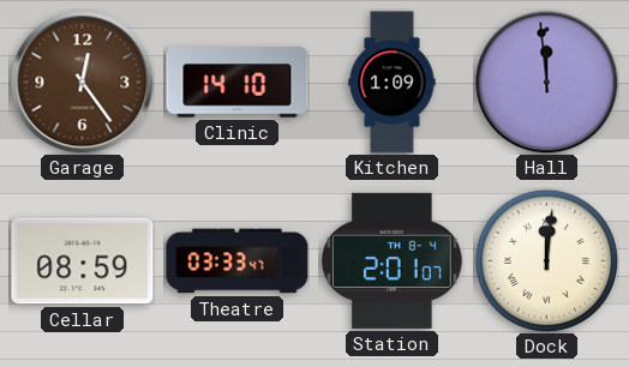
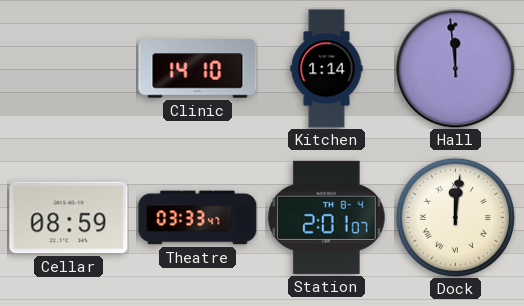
Garage: 12:24 -> none
Kitchen: 1:09 -> 1:14
